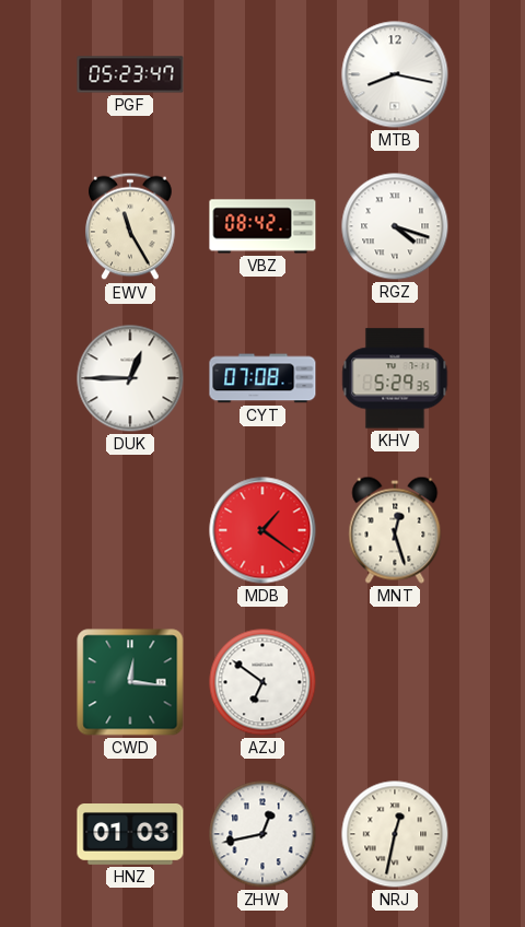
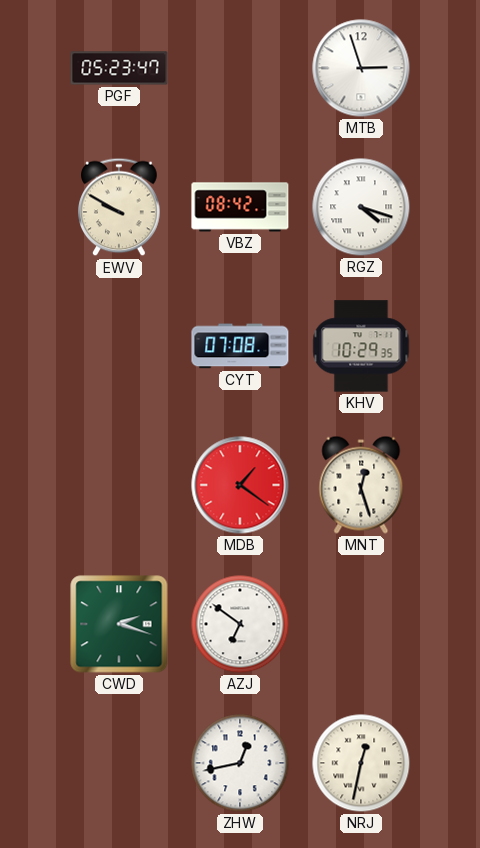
MTB: 8:17 -> 2:57
EWV: 11:25 -> 9:50
DUK: 12:45 -> none
KHV: 5:29 -> 10:29
CWD: 12:16 -> 2:18
HNZ: 01:03 -> none
